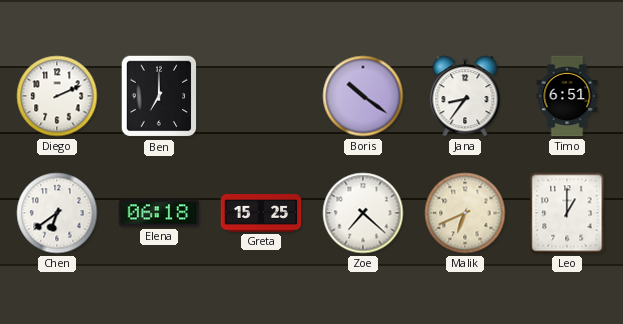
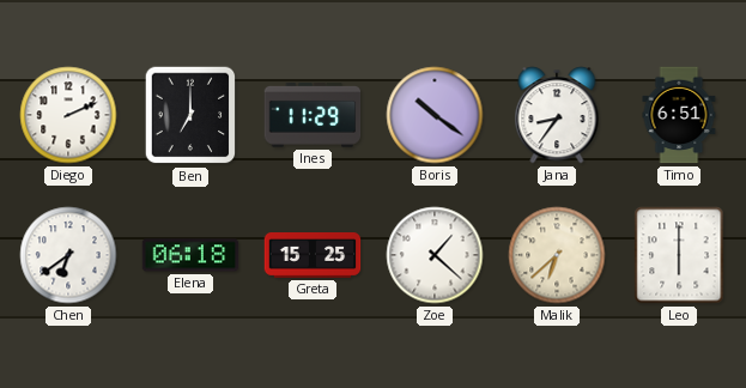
Ines: none -> 11:29
Zoe: 7:22 -> 1:22
Malik: 6:41 -> 6:38
Leo: 1:00 -> 6:00
